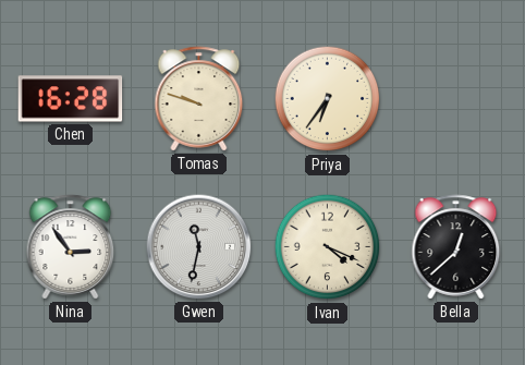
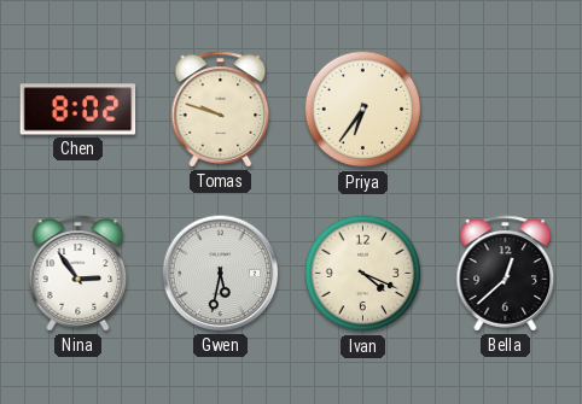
Chen: 16:28 -> 8:02
Gwen: 11:32 -> 5:32
